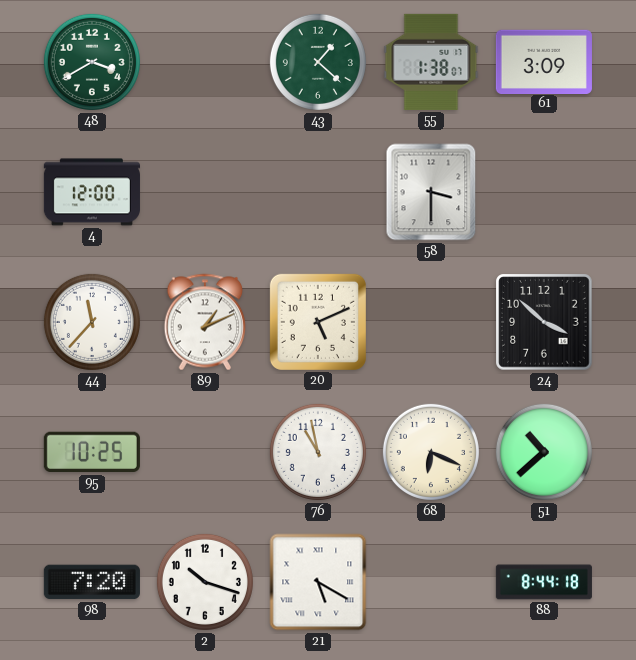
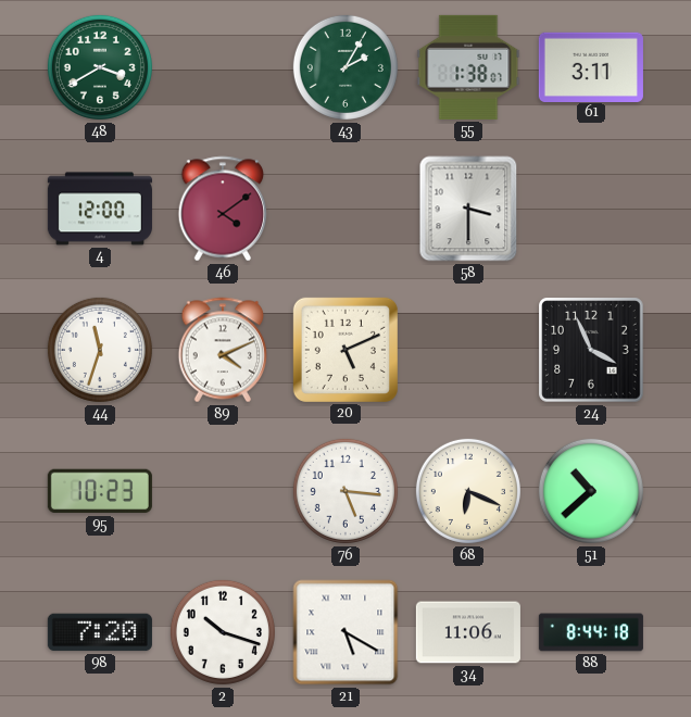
43: 1:22 -> 2:05
61: 3:09 -> 3:11
46: none -> 4:09
44: 11:37 -> 11:33
89: 1:11 -> 4:11
24: 3:52 -> 3:56
95: 10:25 -> 10:23
76: 10:58 -> 5:16
34: none -> 11:06
